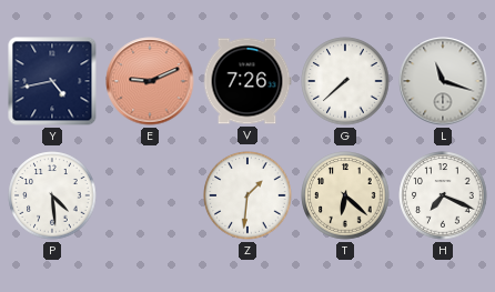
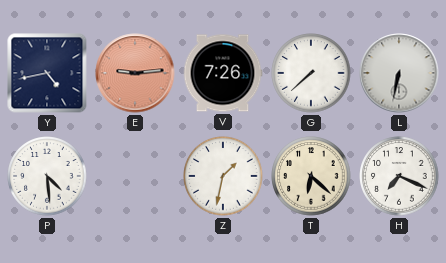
E: 9:11 -> 9:14
L: 11:18 -> 6:32
Z: 1:31 -> 1:32
